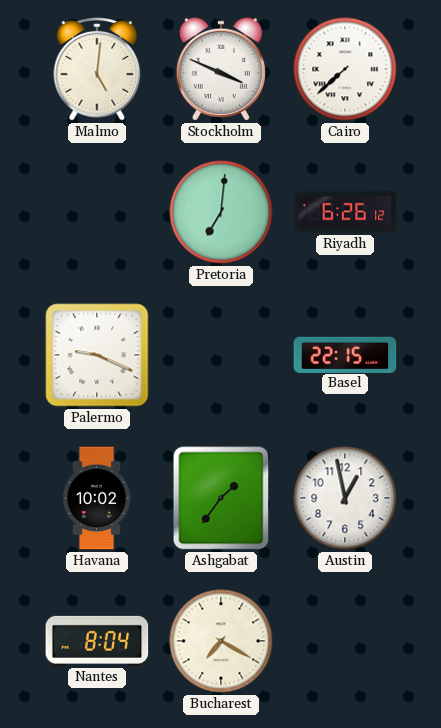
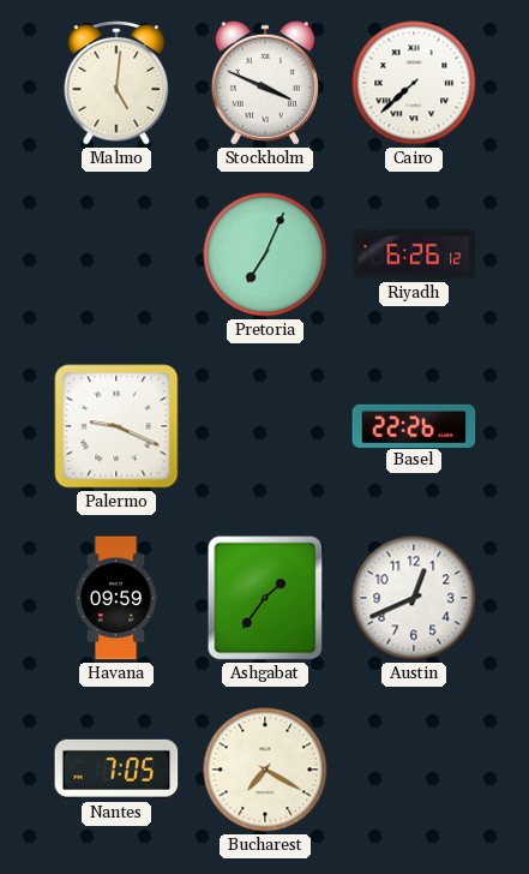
Pretoria: 7:01 -> 7:04
Basel: 22:15 -> 22:26
Havana: 10:02 -> 09:59
Austin: 12:58 -> 12:41
Nantes: 8:04 -> 7:05
